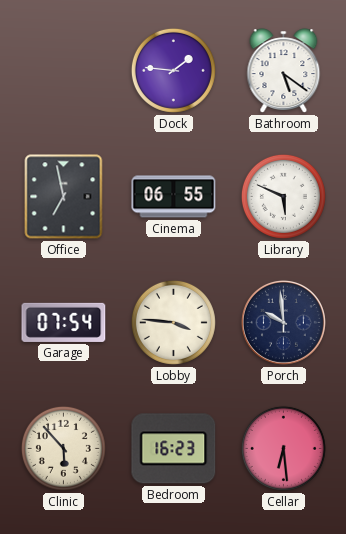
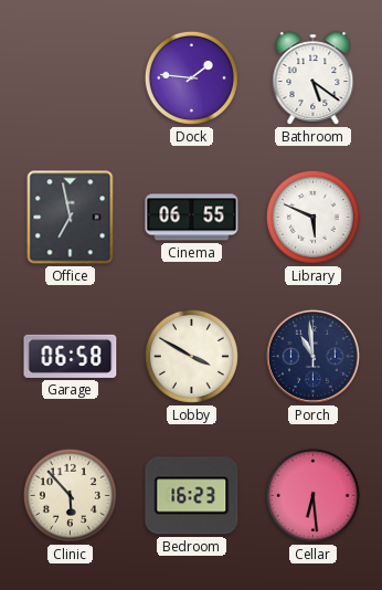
Garage: 07:54 -> 06:58
Lobby: 3:46 -> 3:50
Porch: 9:59 -> 10:59
